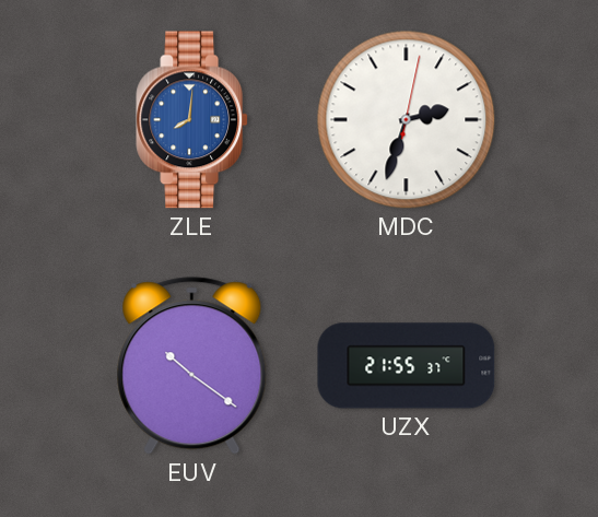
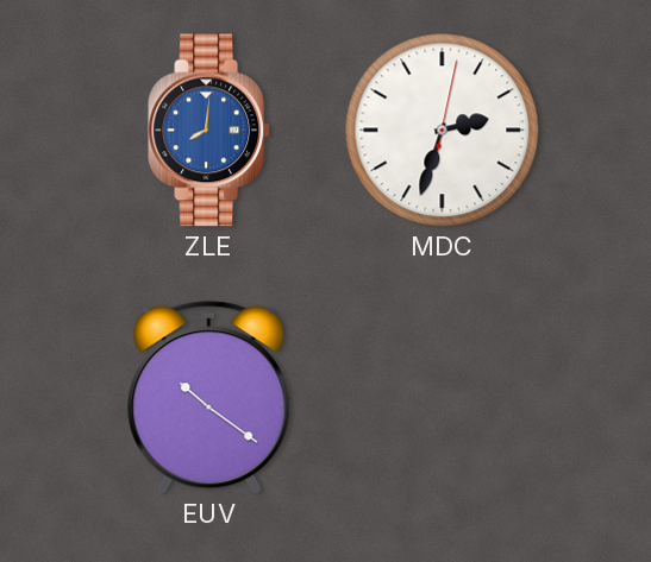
UZX: 21:55 -> none
